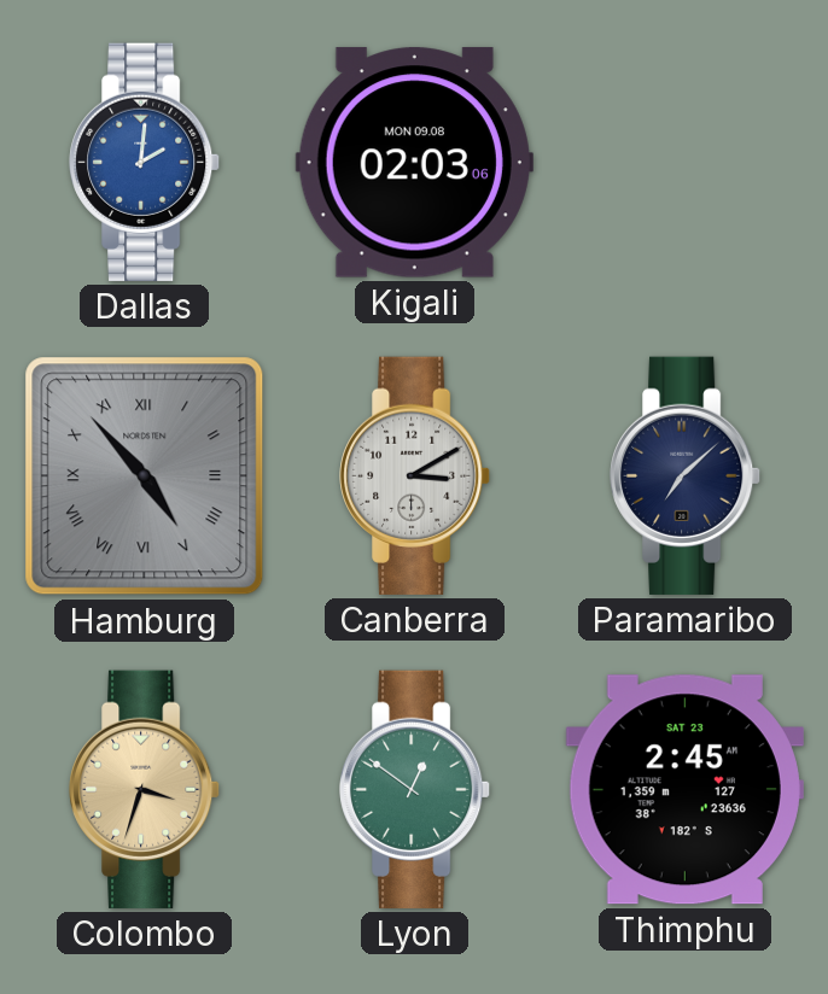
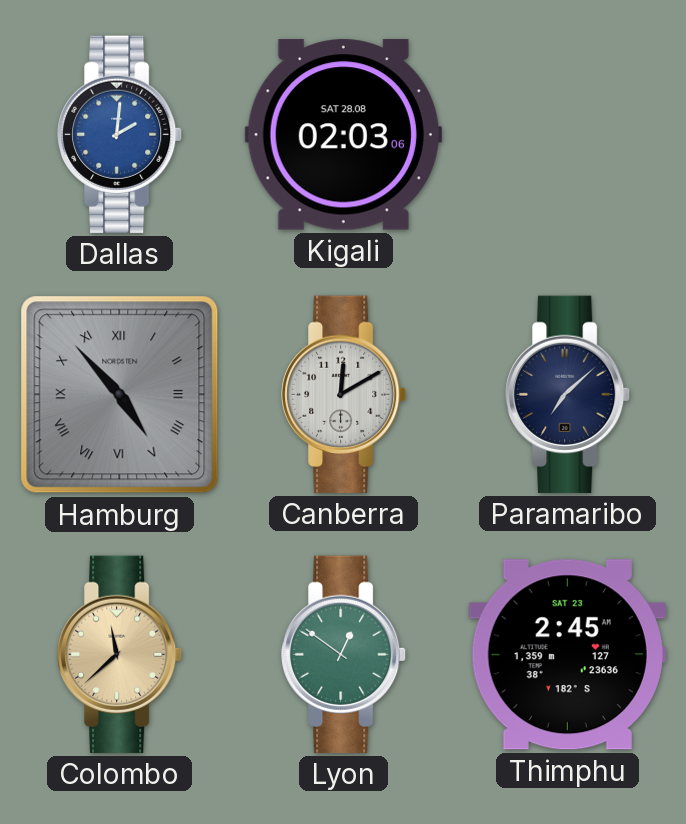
Kigali date: MON 09.08 -> SAT 28.08
Canberra: 3:10 -> 12:10
Colombo: 3:33 -> 11:38
